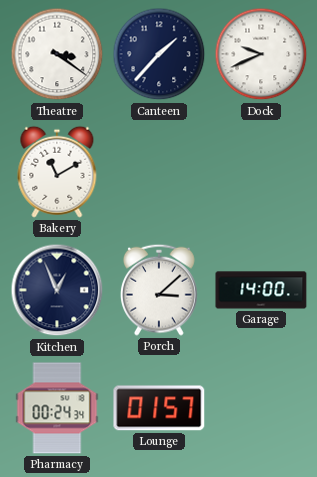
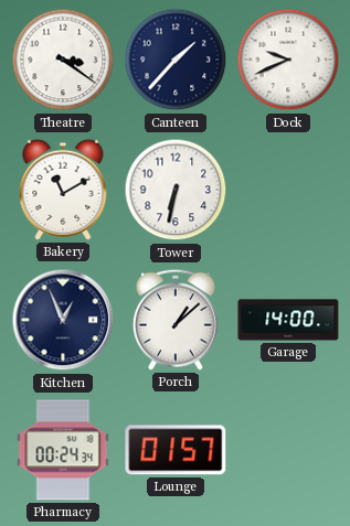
Tower: none -> 6:32
Porch: 3:08 -> 1:08
